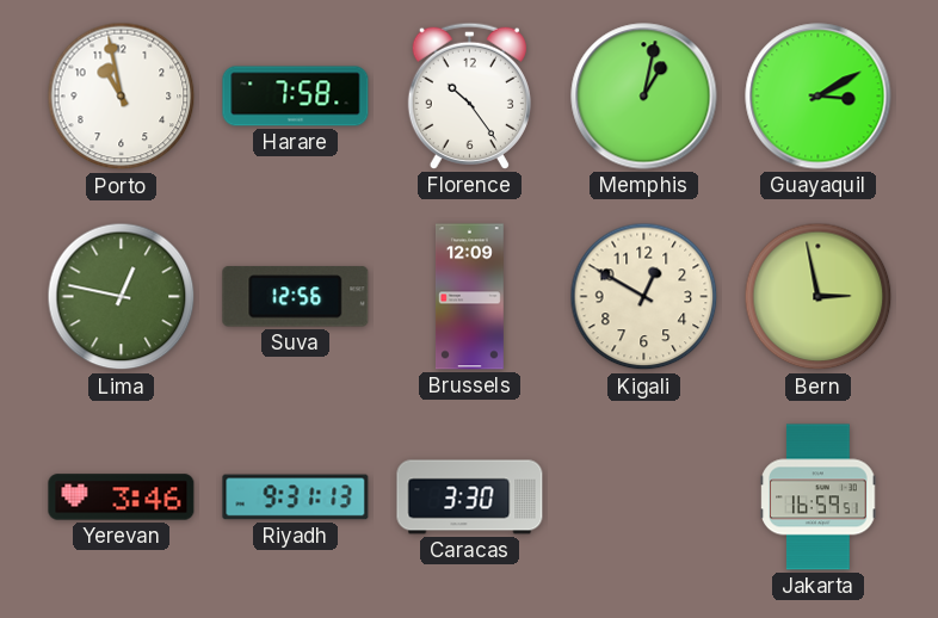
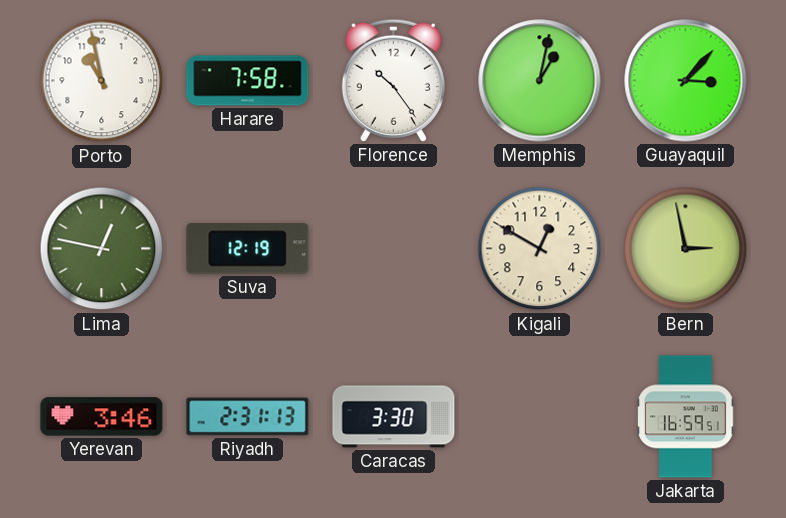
Guayaquil: 3:10 -> 3:07
Suva: 12:56 -> 12:19
Brussels: 12:09 -> none
Riyadh: 9:31 -> 2:31
